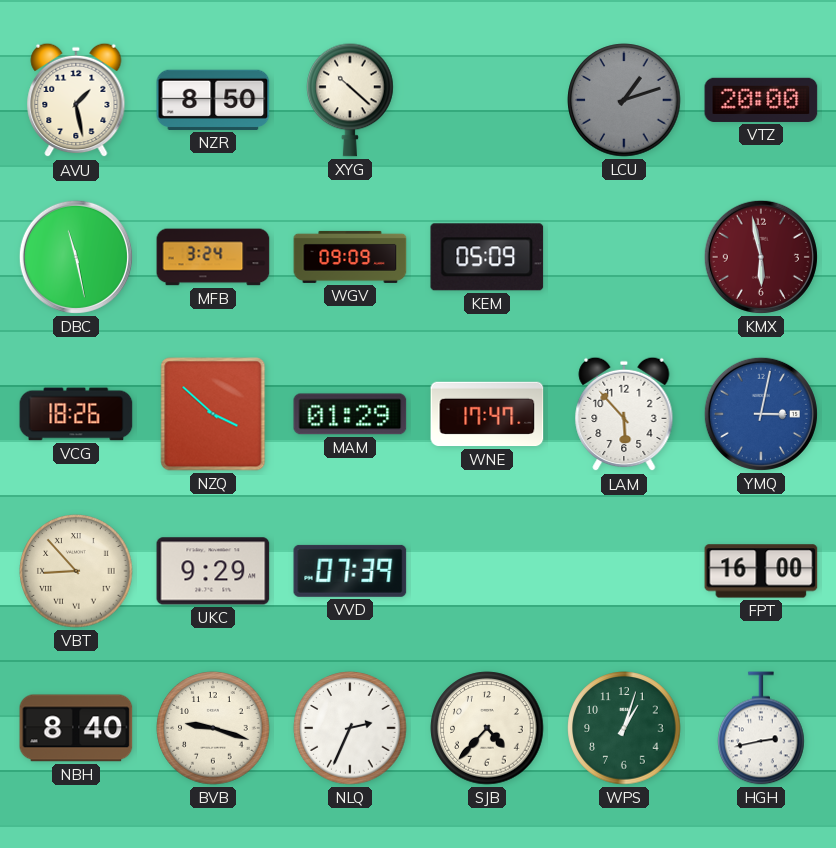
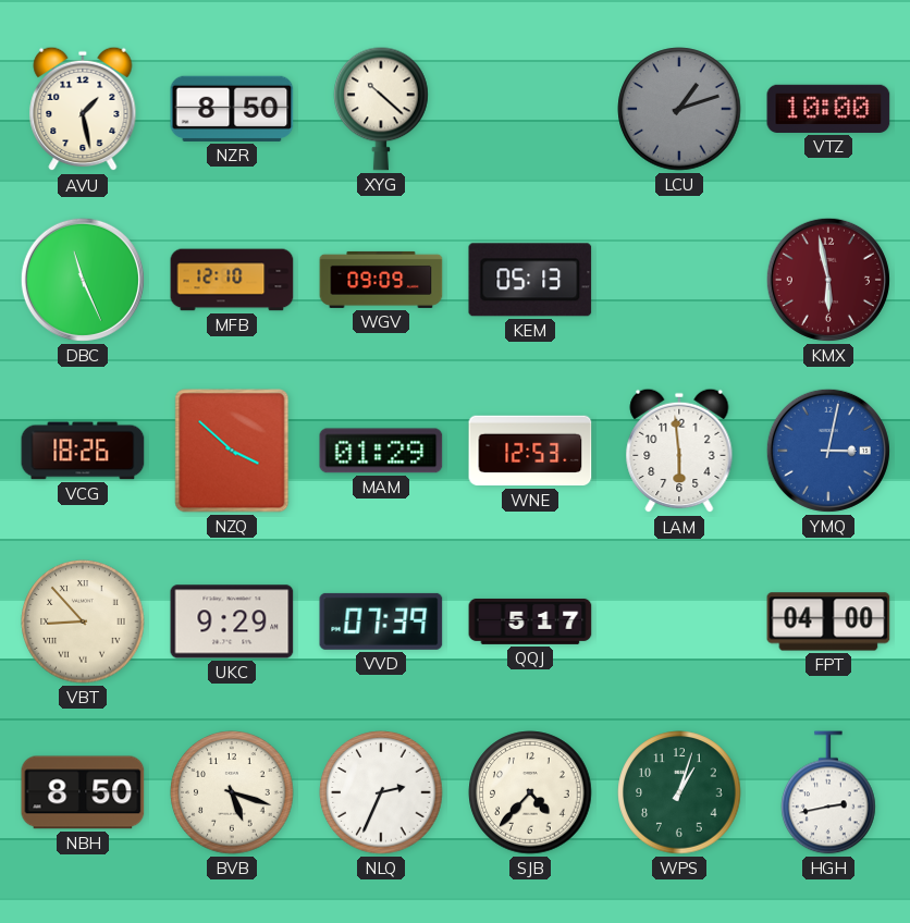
VTZ: 20:00 -> 10:00
DBC: 11:28 -> 11:26
MFB: 3:24 -> 12:10
KEM: 05:09 -> 05:13
WNE: 17:47 -> 12:53
LAM: 5:53 -> 5:59
QQJ: none -> 5:17
FPT: 16:00 -> 04:00
NBH: 8:40 -> 8:50
BVB: 9:18 -> 5:18
